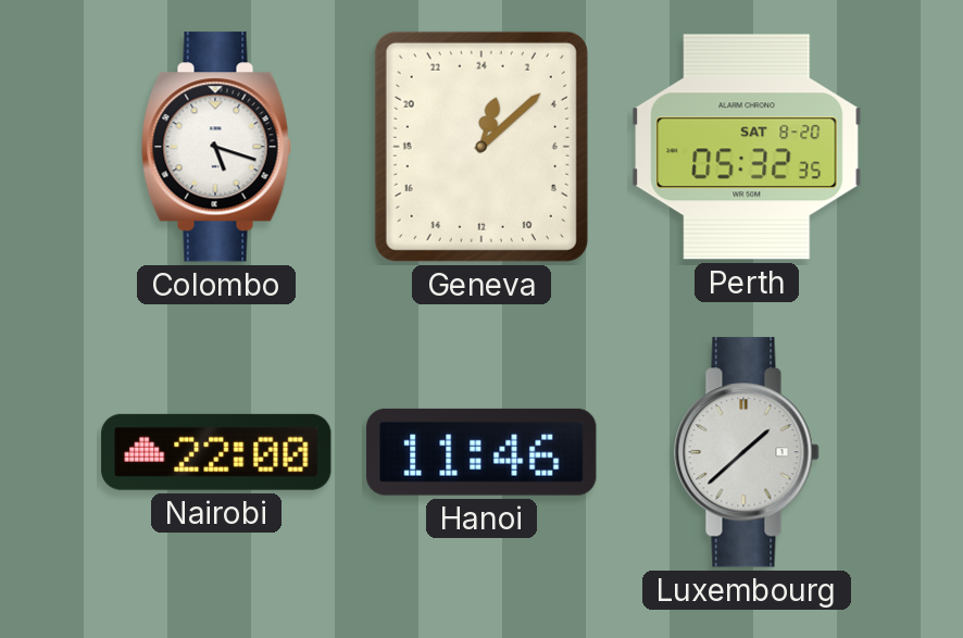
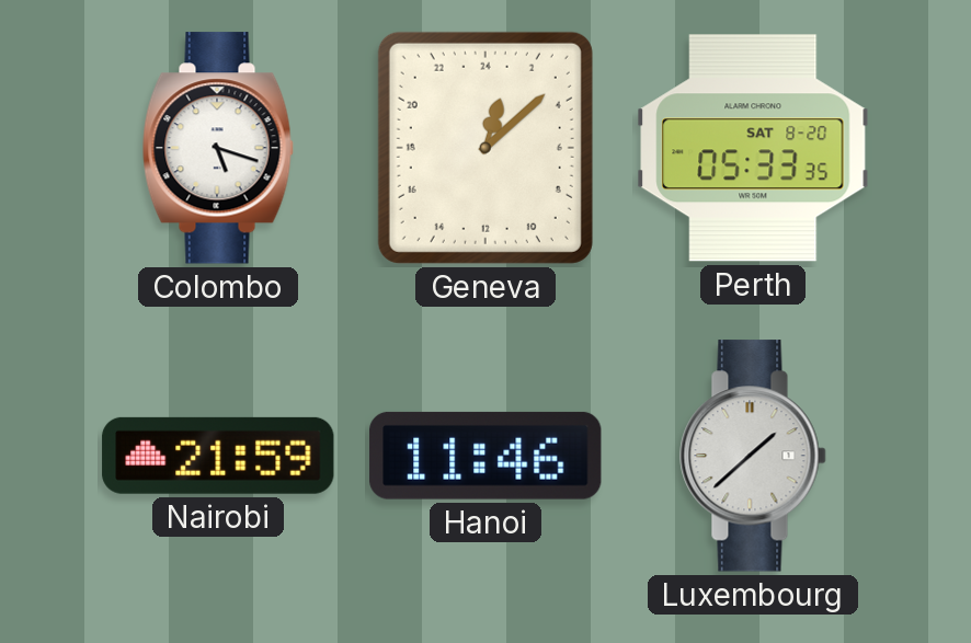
Perth: 05:32 -> 05:33
Nairobi: 22:00 -> 21:59
